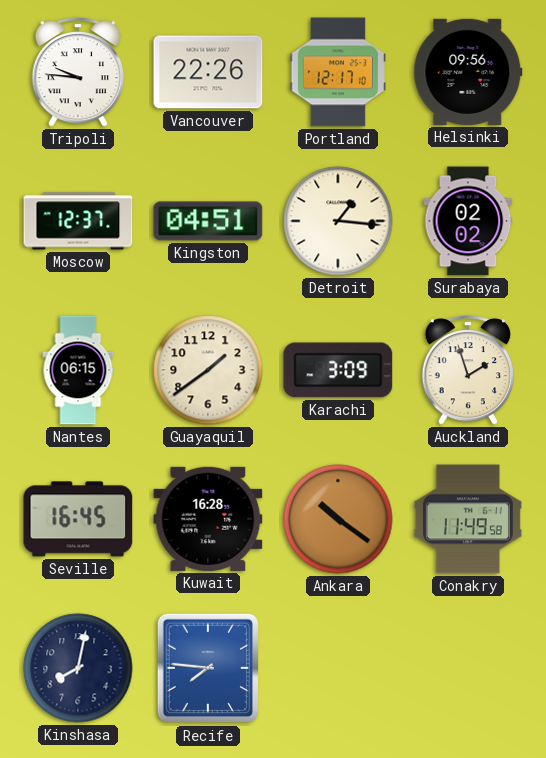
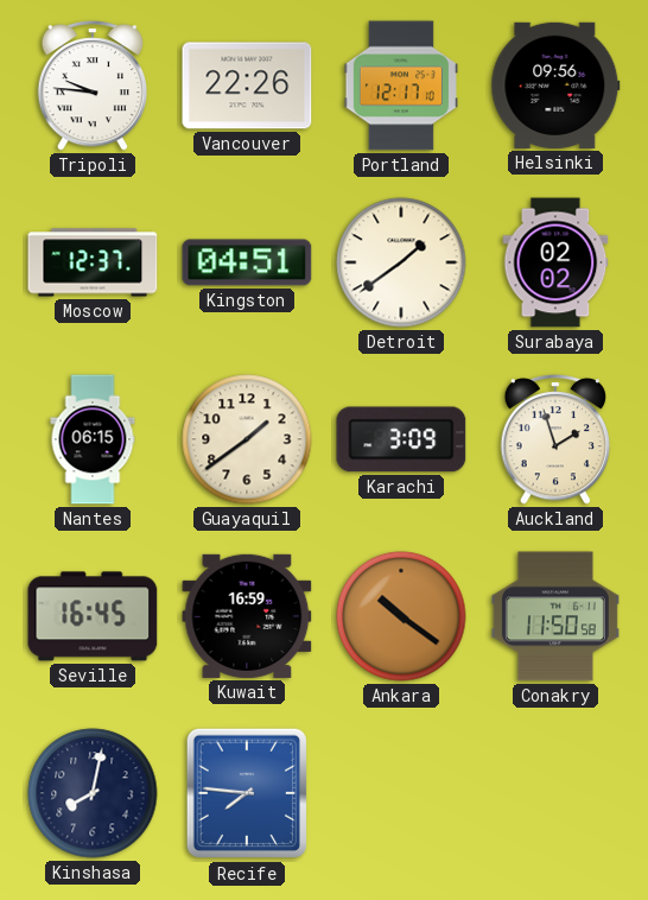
Detroit: 1:16 -> 1:39
Kuwait: 16:28 -> 16:59
Conakry: 11:49 -> 11:50
